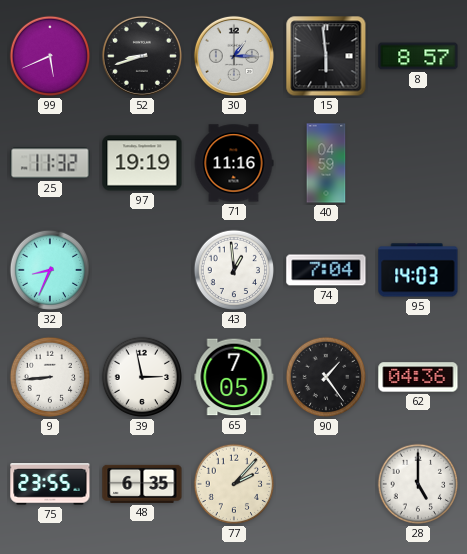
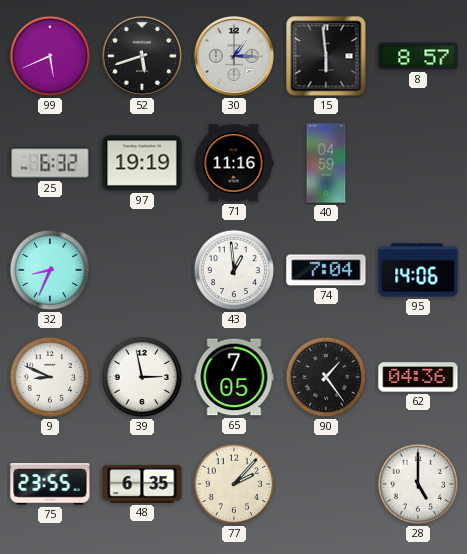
52: 8:42 -> 5:42
25: 11:32 -> 6:32
95: 14:03 -> 14:06
9: 8:44 -> 8:49
